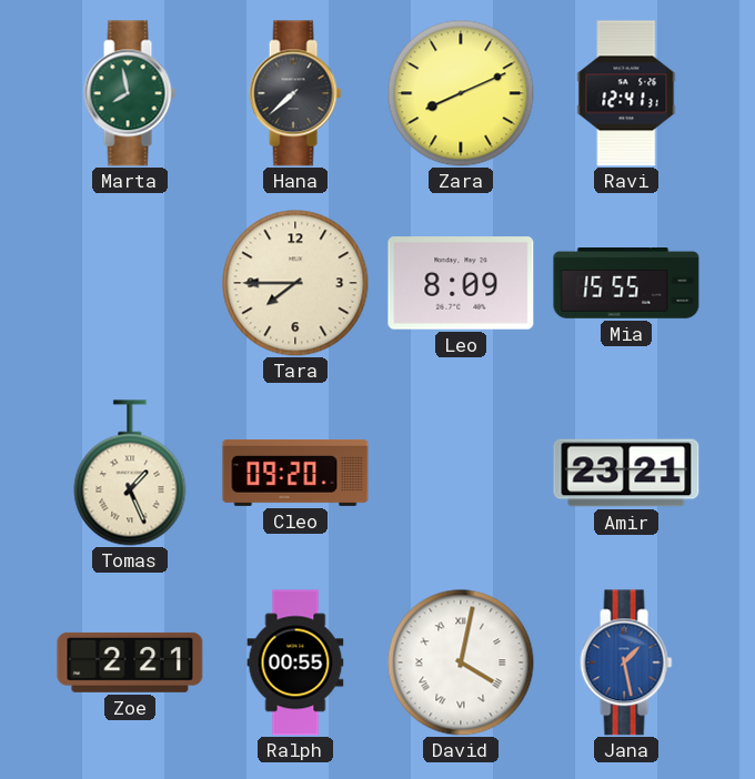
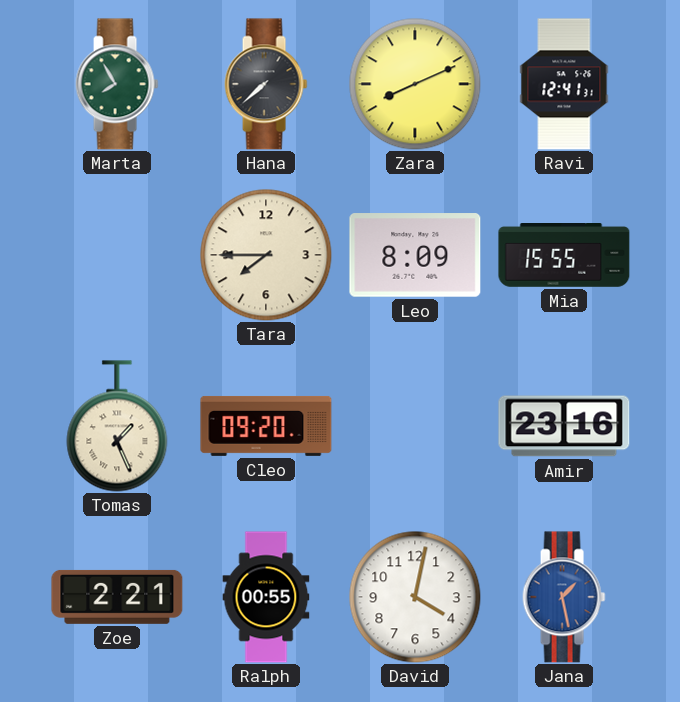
Marta: 7:58 -> 7:55
Amir: 23:21 -> 23:16
David numerals: Roman -> Arabic
